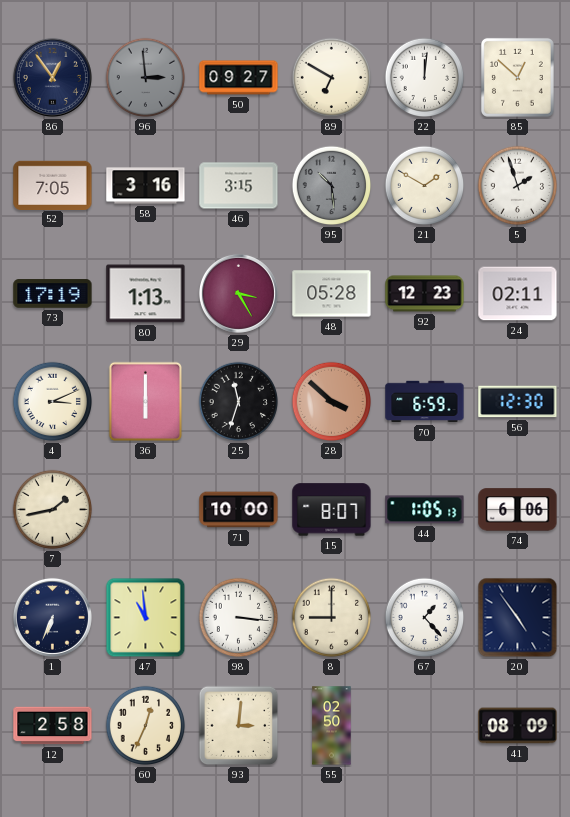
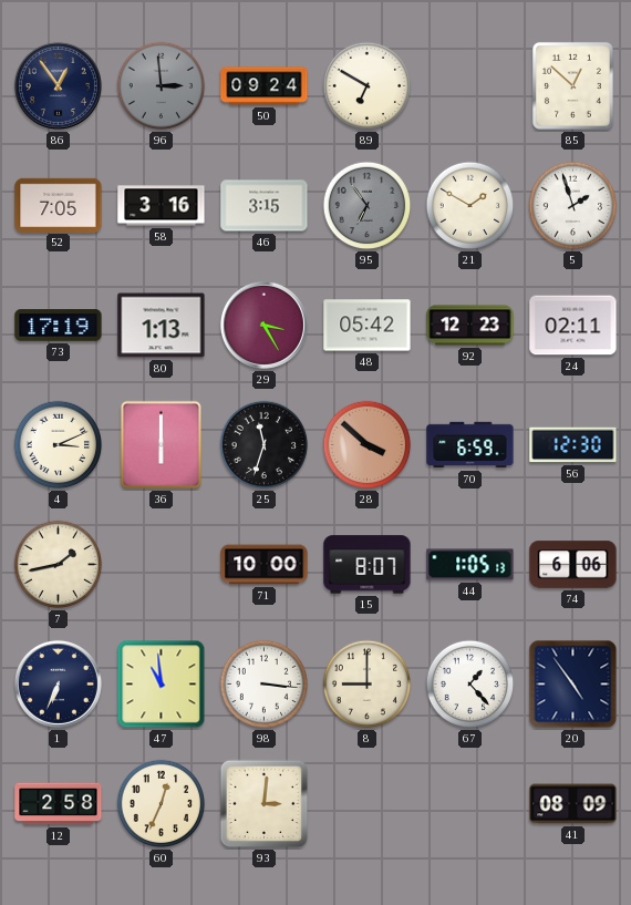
50: 09:27 -> 09:24
22: 12:01 -> none
95: 10:29 -> 6:54
48: 05:28 -> 05:42
55: 02:50 -> none
